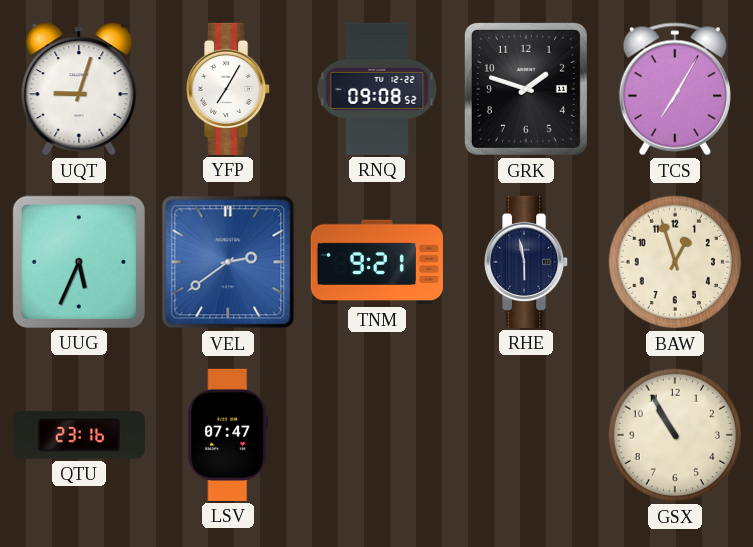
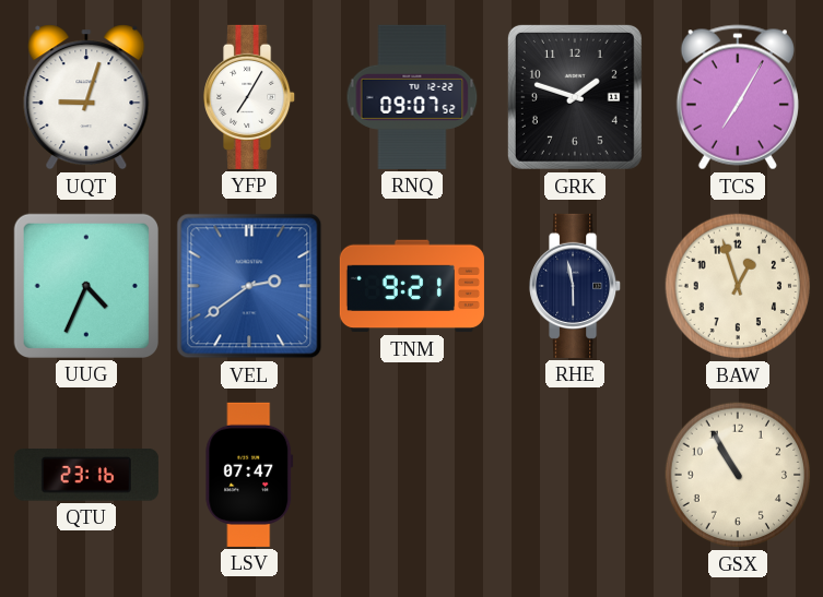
RNQ: 09:08 -> 09:07
UUG: 5:34 -> 4:34
